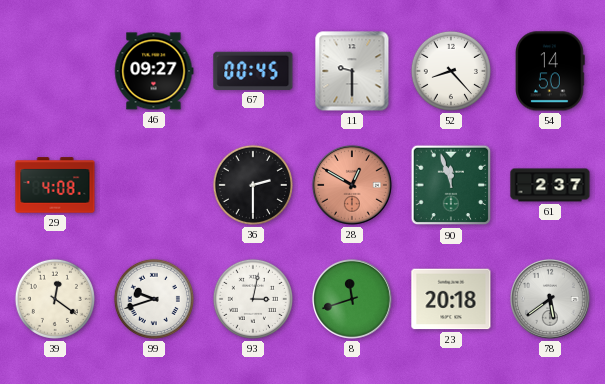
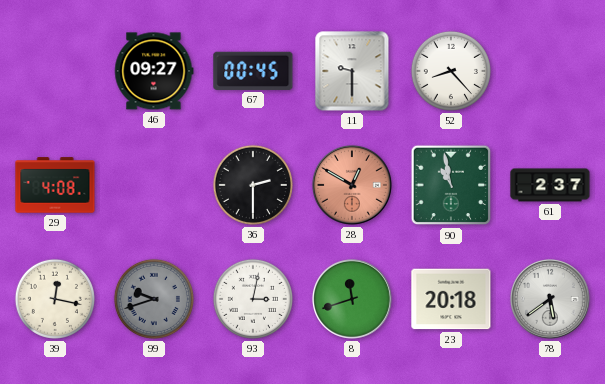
54: 14:50 -> none
90: 11:57 -> 10:58
39: 12:21 -> 12:17
99 dial: white -> grey
